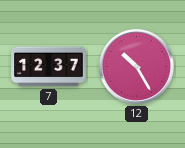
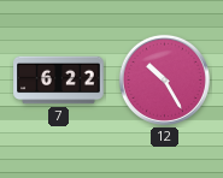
7: 12:37 -> 6:22
